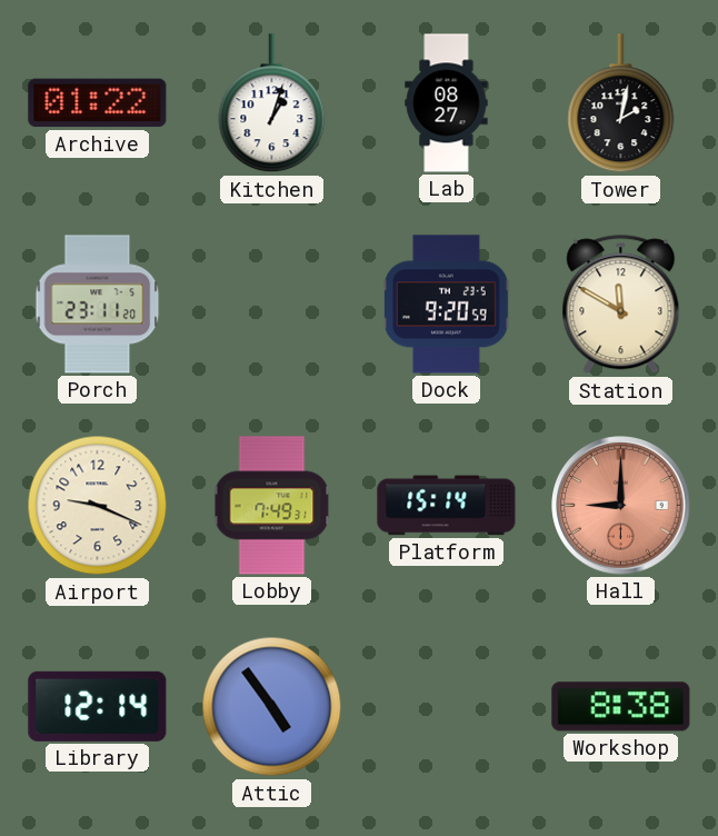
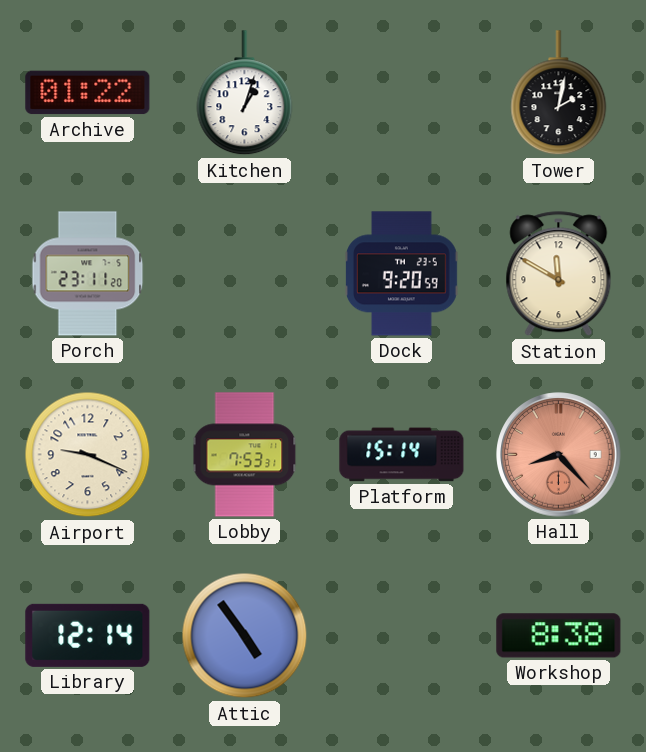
Lab: 08:27 -> none
Lobby: 7:49 -> 7:53
Hall: 9:00 -> 8:23
